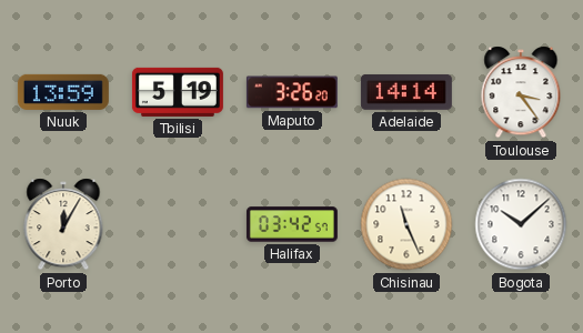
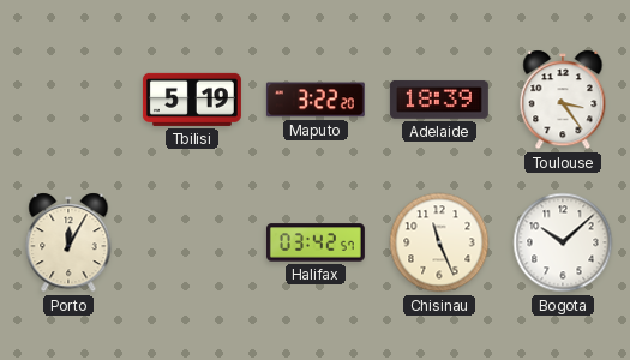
Nuuk: 13:59 -> none
Maputo: 3:26 -> 3:22
Adelaide: 14:14 -> 18:39
